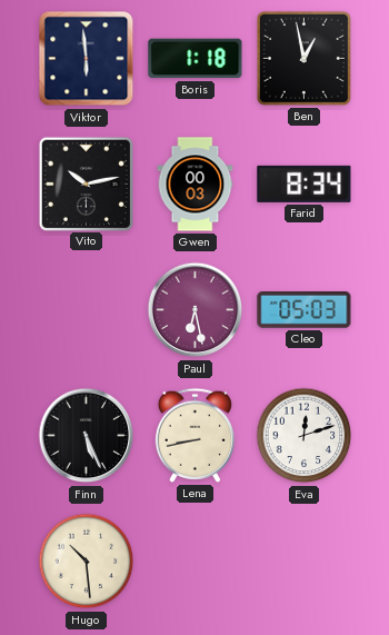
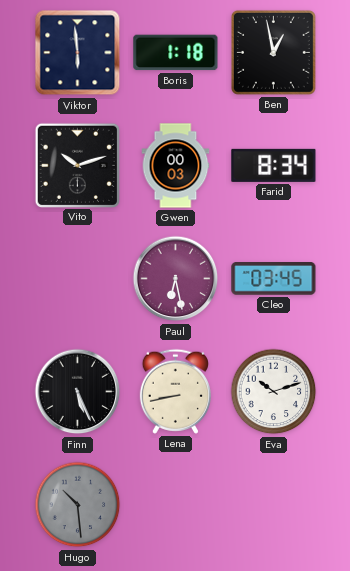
Vito: 10:13 -> 10:12
Cleo: 05:03 -> 03:45
Eva: 12:12 -> 10:12
Hugo dial: cream -> grey
